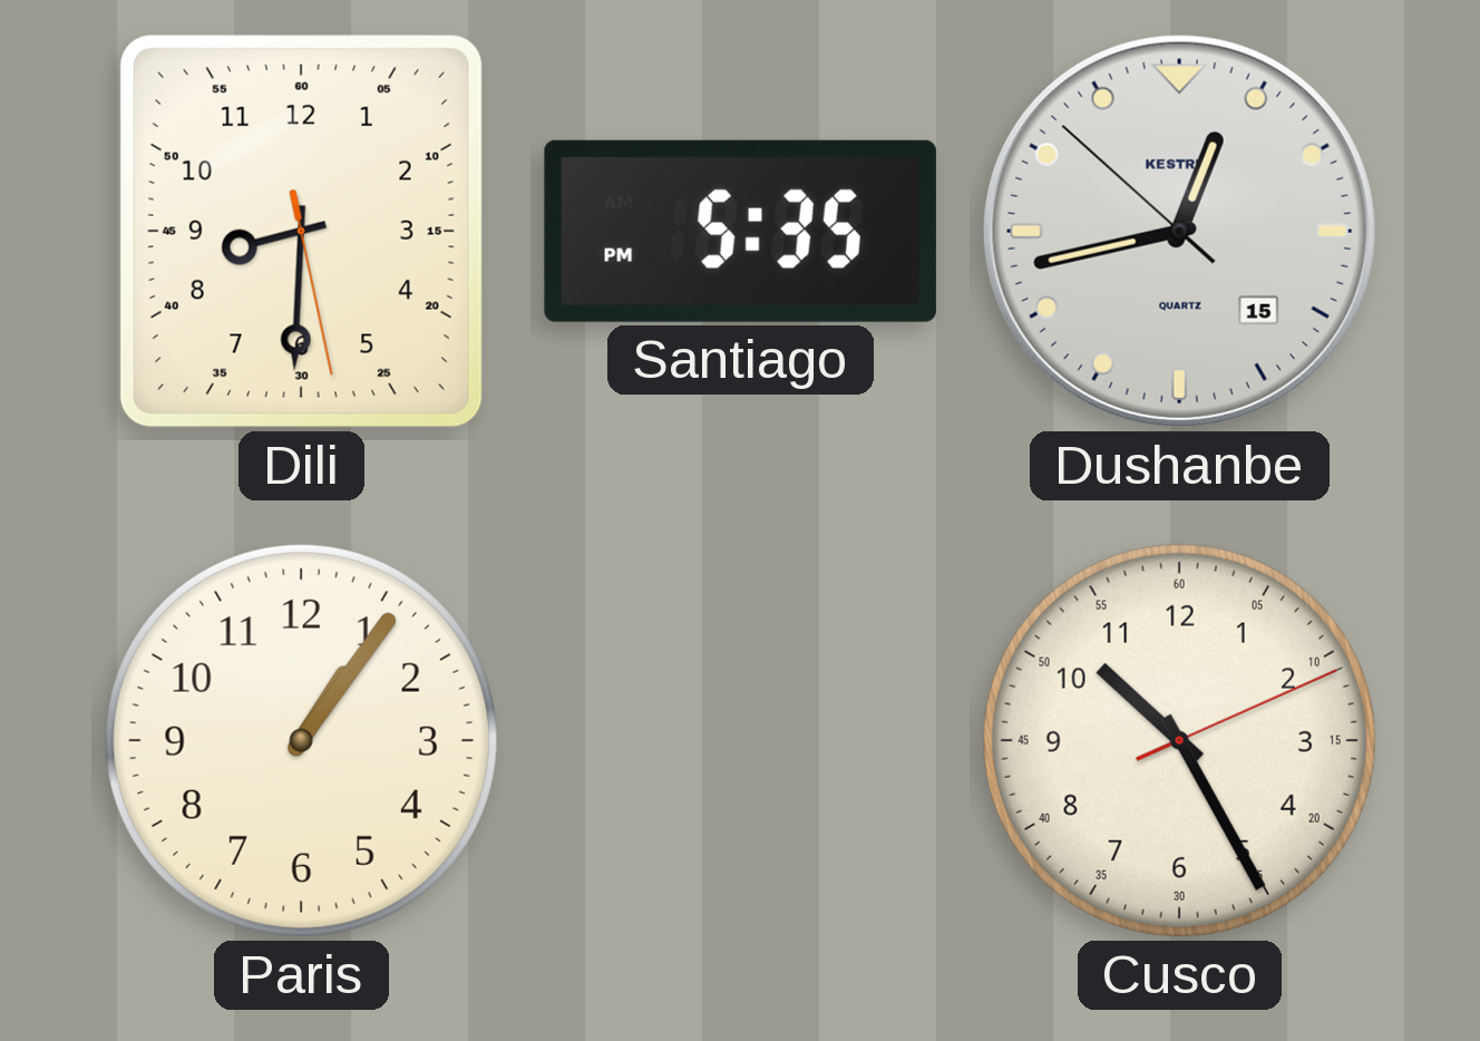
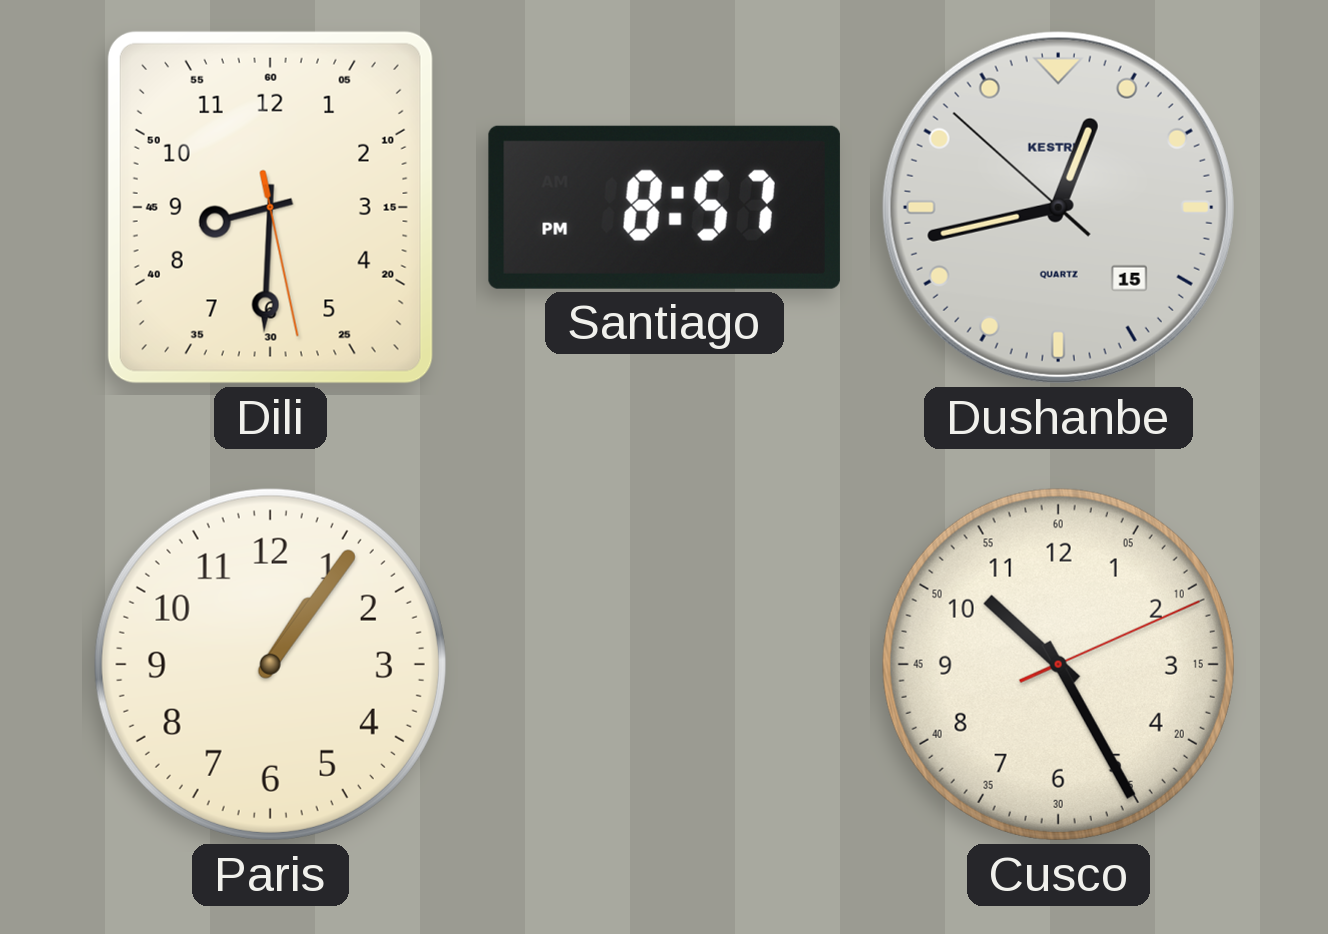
Santiago: 5:35 -> 8:57
